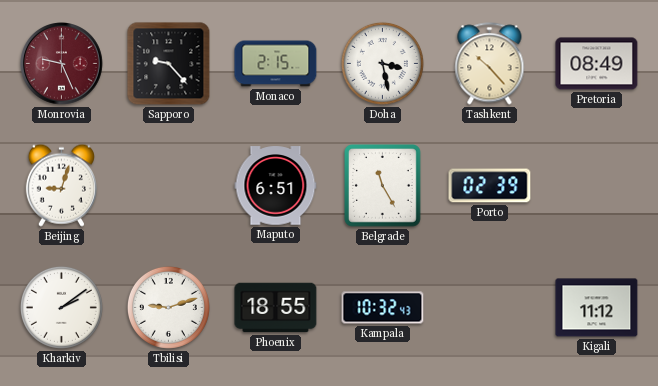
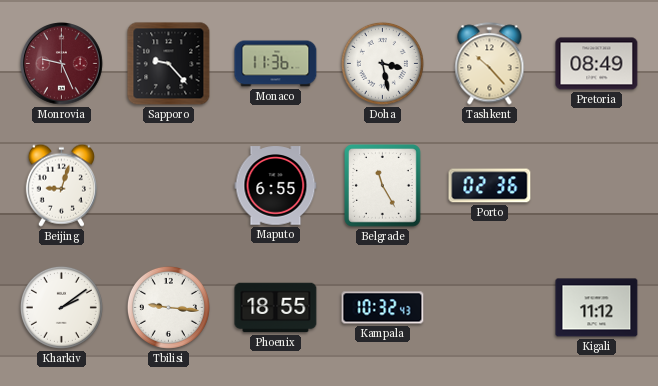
Monaco: 2:15 -> 11:36
Maputo: 6:51 -> 6:55
Porto: 02:39 -> 02:36
Tbilisi: 9:12 -> 9:16
